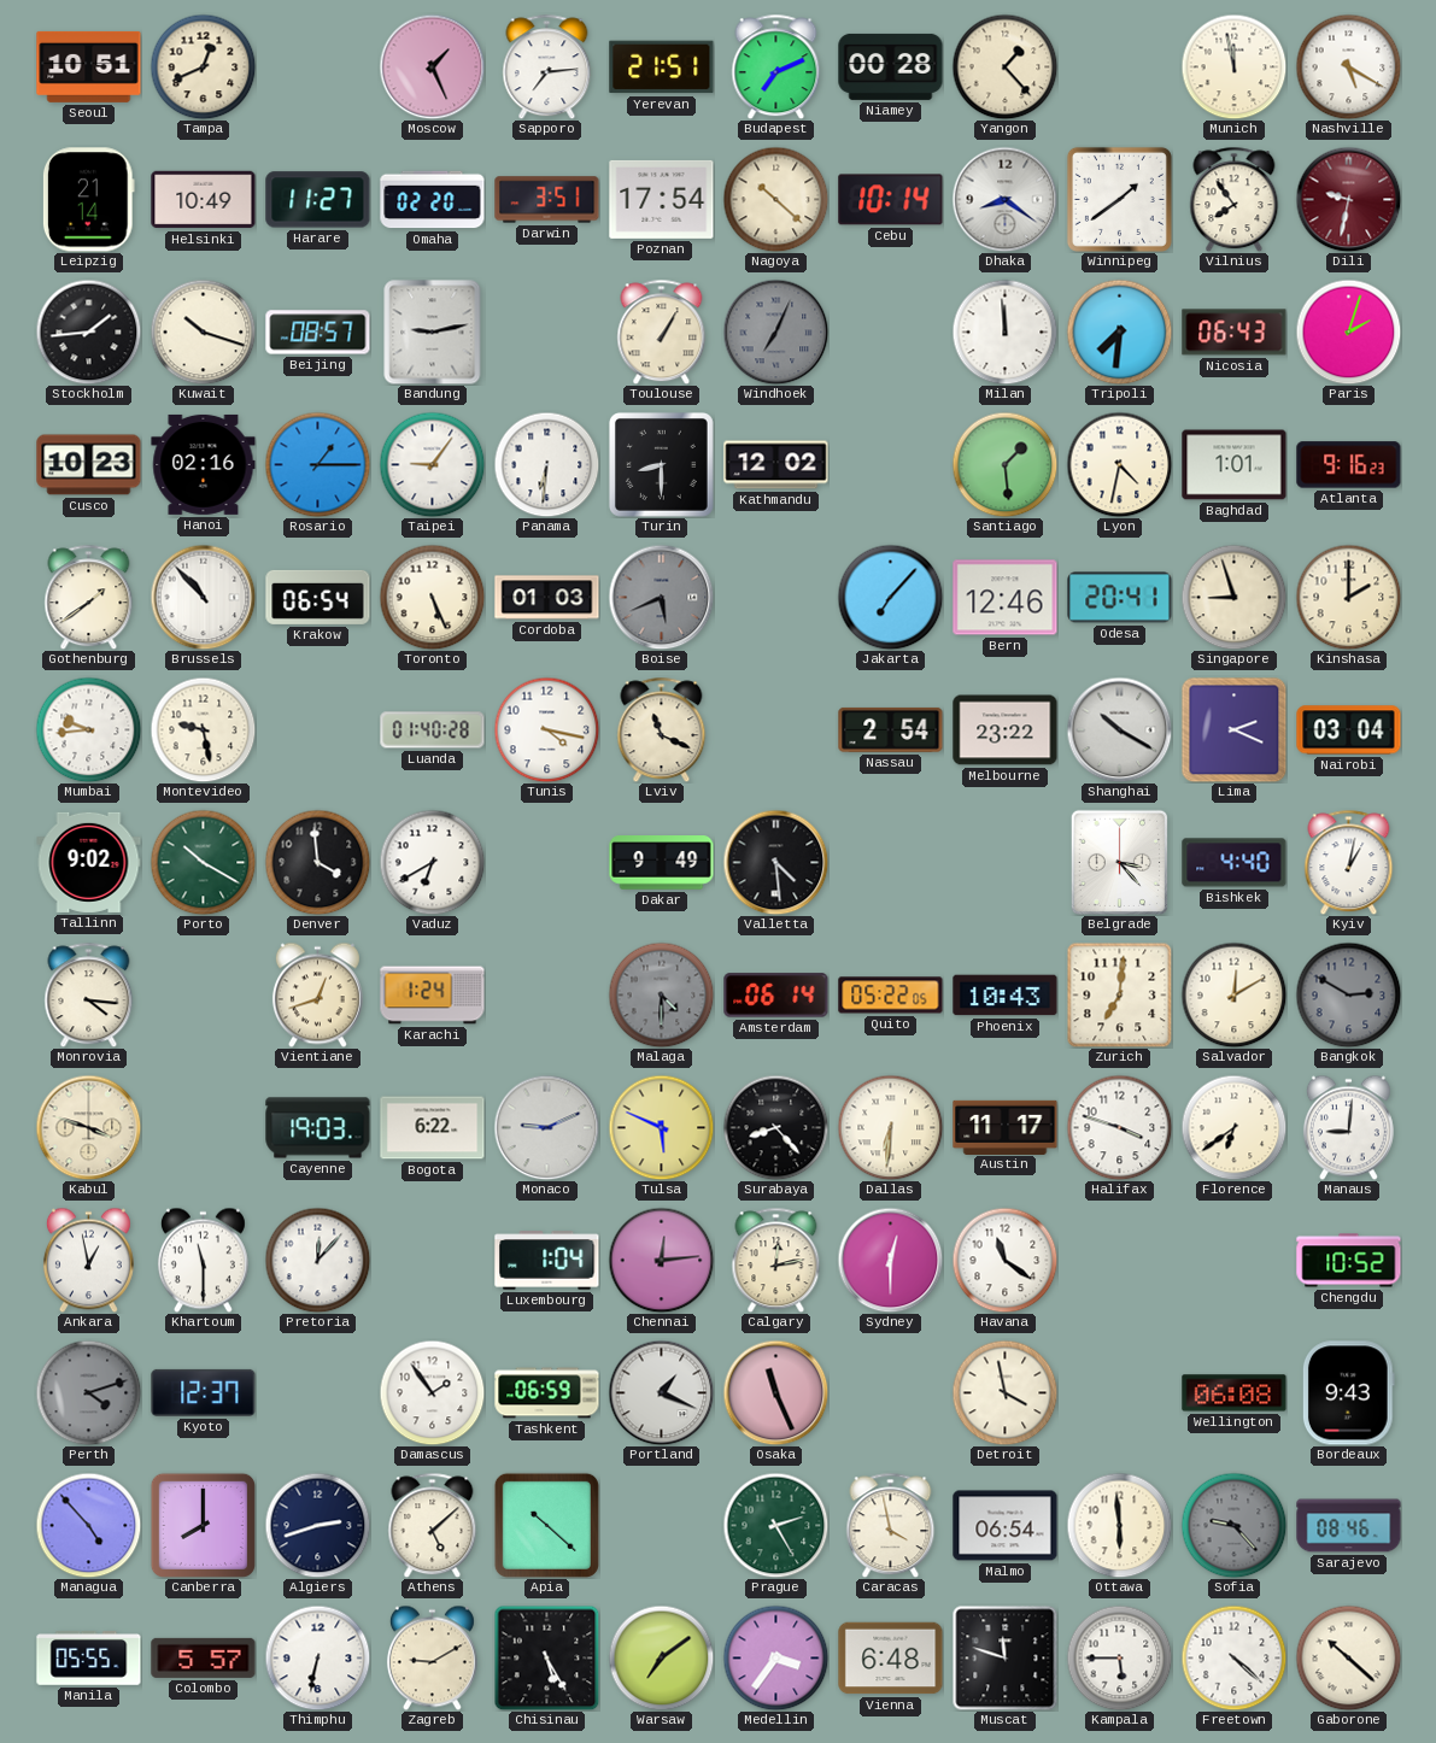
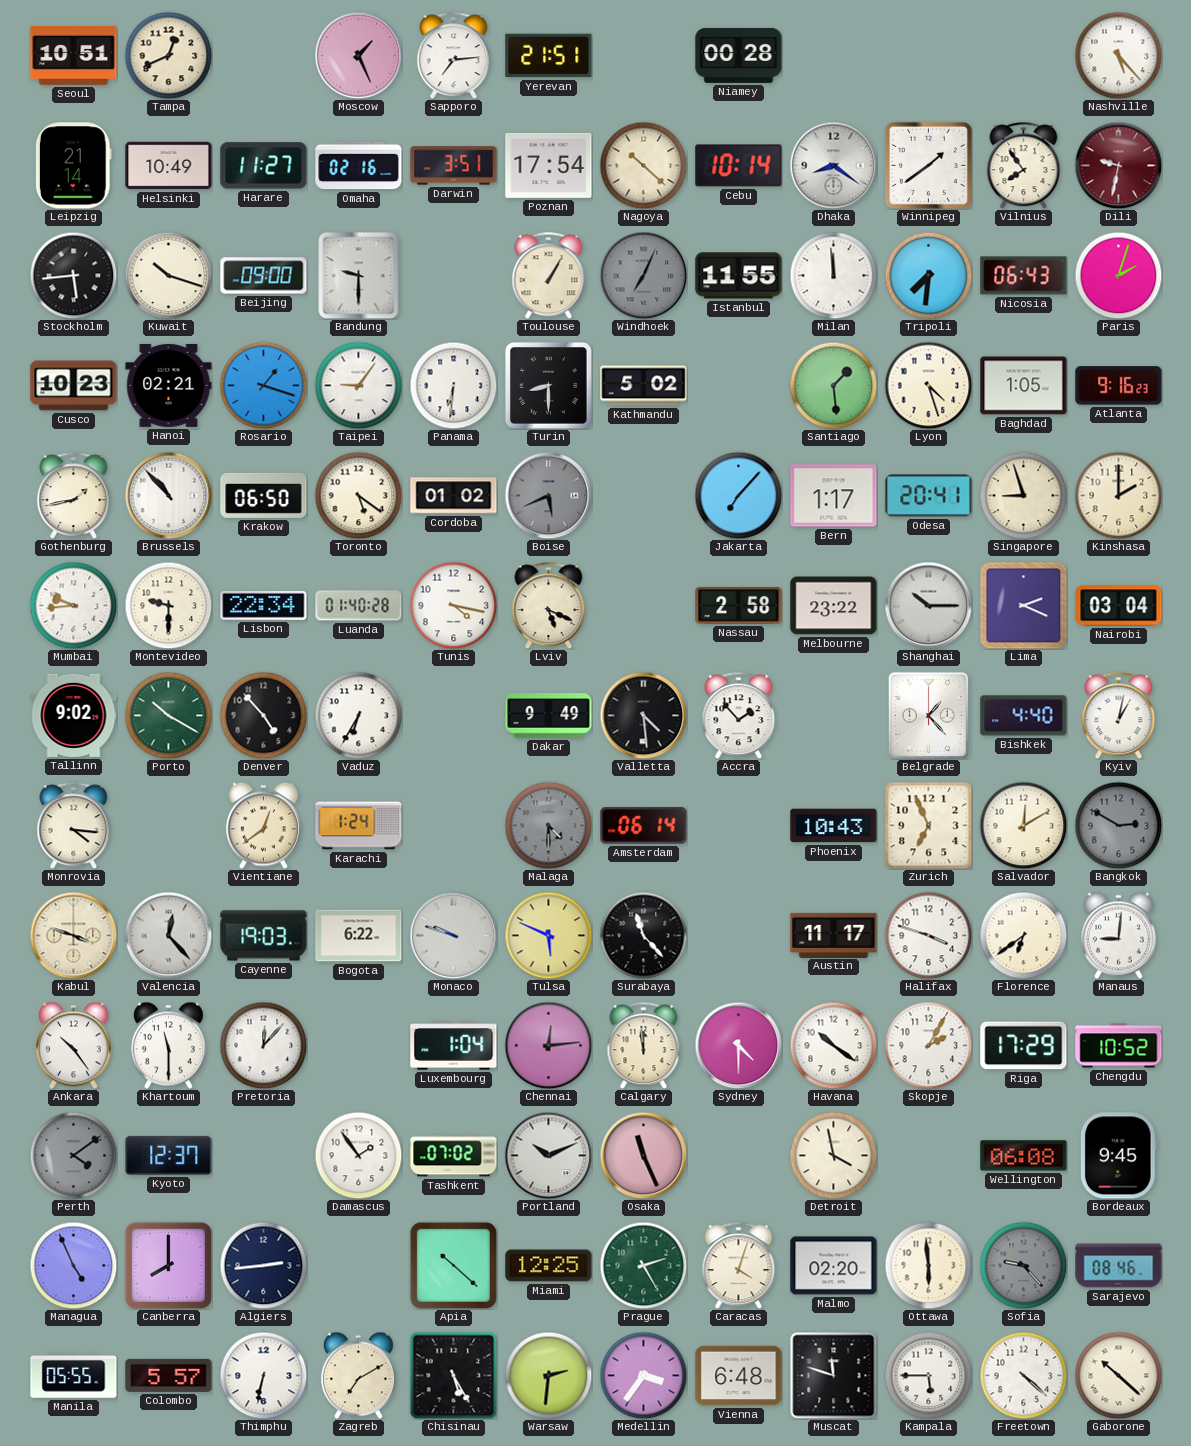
Budapest: 7:11 -> none
Yangon: 1:23 -> none
Munich: 11:58 -> none
Nashville: 5:20 -> 5:23
Omaha: 02:20 -> 02:16
Stockholm: 1:44 -> 5:44
Beijing: 08:57 -> 09:00
Bandung: 9:13 -> 9:30
Istanbul: none -> 11:55
Hanoi: 02:16 -> 02:21
Rosario: 1:15 -> 1:18
Kathmandu: 12:02 -> 5:02
Lyon: 4:32 -> 4:27
Baghdad: 1:01 -> 1:05
Gothenburg: 1:39 -> 1:43
Krakow: 06:54 -> 06:50
Toronto: 5:26 -> 5:21
Cordoba: 01:03 -> 01:02
Bern: 12:46 -> 1:17
Montevideo: 9:28 -> 9:30
Lisbon: none -> 22:34
Lviv: 11:19 -> 5:19
Nassau: 2:54 -> 2:58
Shanghai: 10:20 -> 10:15
Denver: 3:59 -> 4:53
Vaduz: 6:40 -> 6:35
Accra: none -> 1:53
Belgrade: 3:23 -> 1:23
Vientiane: 12:42 -> 12:39
Quito: 05:22 -> none
Zurich: 7:01 -> 6:56
Valencia: none -> 12:23
Monaco: 9:11 -> 9:48
Surabaya: 8:23 -> 11:23
Dallas: 6:31 -> none
Ankara: 12:58 -> 10:24
Calgary: 12:13 -> 11:59
Sydney: 12:30 -> 4:30
Havana: 11:21 -> 10:21
Skopje: none -> 2:05
Riga: none -> 17:29
Perth: 4:12 -> 4:09
Tashkent: 06:59 -> 07:02
Portland: 1:19 -> 10:11
Bordeaux: 9:43 -> 9:45
Managua: 4:53 -> 4:56
Algiers: 2:42 -> 2:44
Athens: 5:08 -> none
Miami: none -> 12:25
Caracas: 3:58 -> 4:03
Malmo: 06:54 -> 02:20
Zagreb: 9:10 -> 7:10
Warsaw: 7:09 -> 2:31
